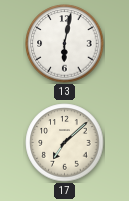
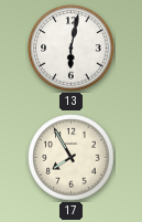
17: 7:08 -> 7:55
